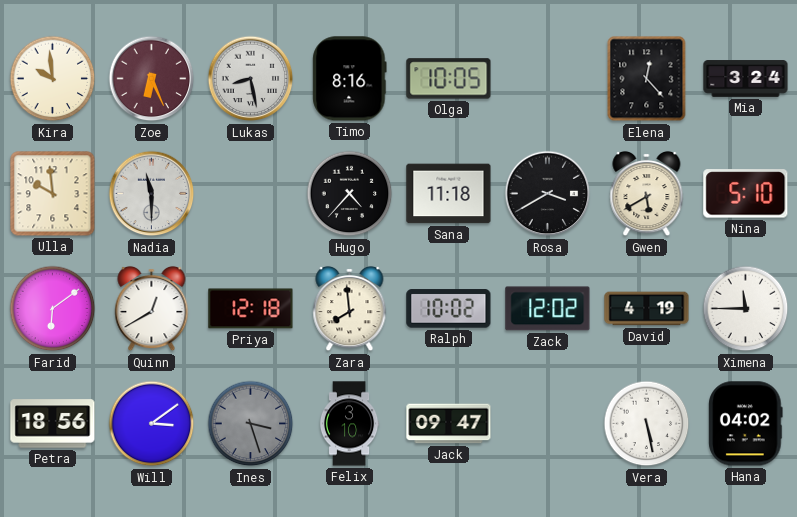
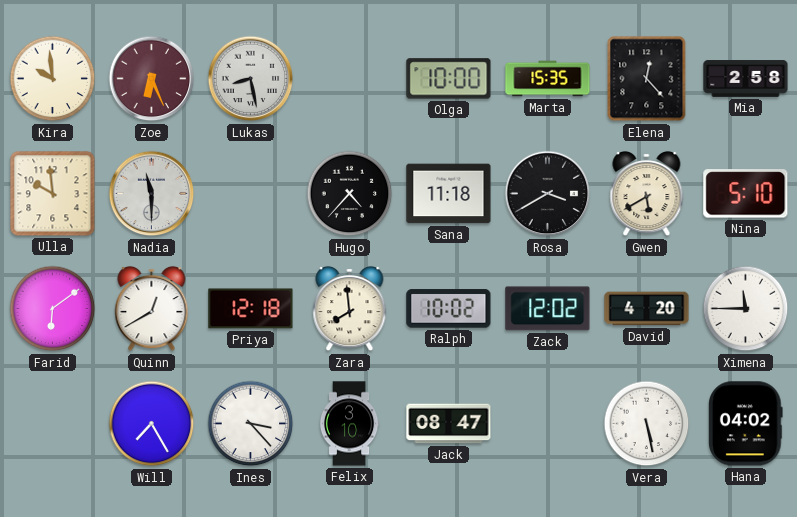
Timo: 8:16 -> none
Olga: 10:05 -> 10:00
Marta: none -> 15:35
Mia: 3:24 -> 2:58
David: 4:19 -> 4:20
Petra: 18:56 -> none
Will: 3:09 -> 7:25
Ines: 3:27 -> 3:23
Ines dial: grey -> white
Jack: 09:47 -> 08:47
